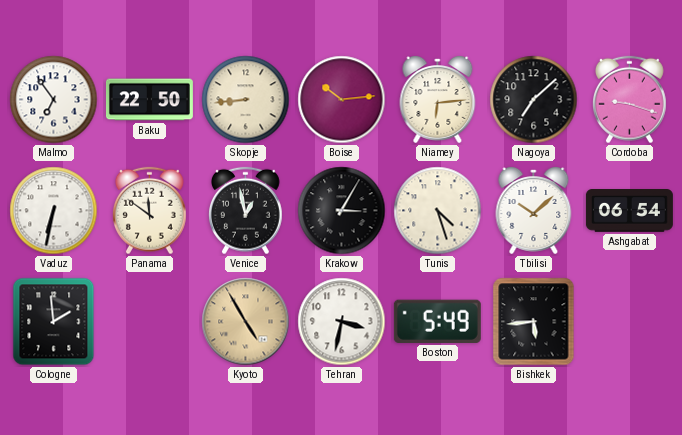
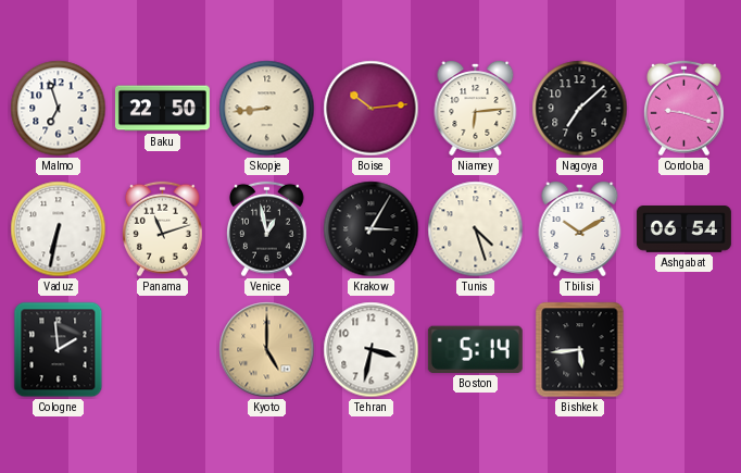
Malmo: 6:54 -> 6:57
Panama: 11:51 -> 11:12
Tbilisi: 10:08 -> 10:10
Kyoto: 4:55 -> 5:00
Boston: 5:49 -> 5:14
